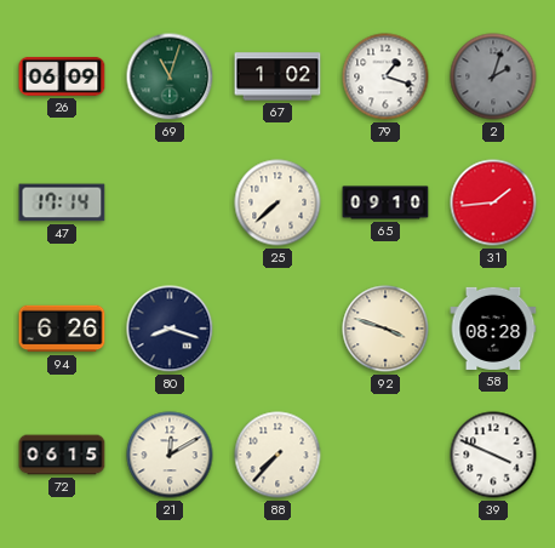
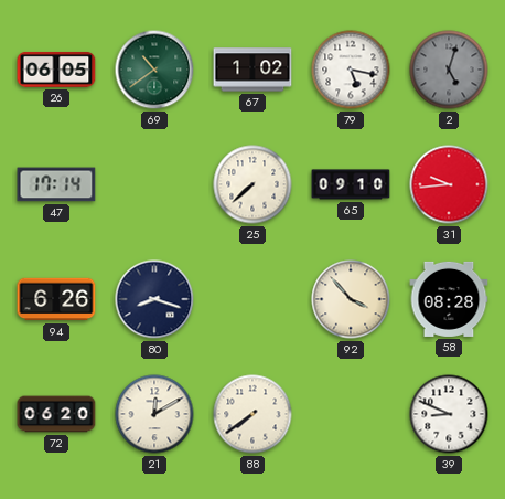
26: 06:09 -> 06:05
69: 11:03 -> 10:39
79: 1:18 -> 5:17
2: 2:03 -> 5:03
31: 1:44 -> 9:44
92: 3:48 -> 3:53
72: 06:15 -> 06:20
88: 7:37 -> 7:39
39: 3:49 -> 8:49
